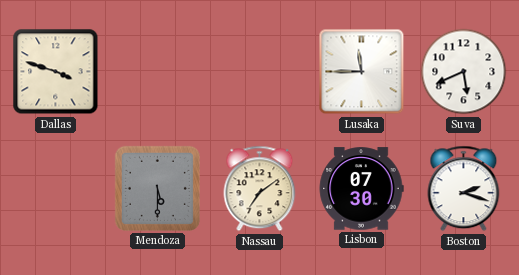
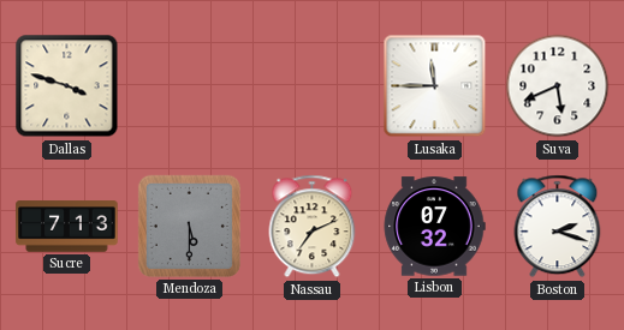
Sucre: none -> 7:13
Nassau: 7:09 -> 7:11
Lisbon: 07:30 -> 07:32
